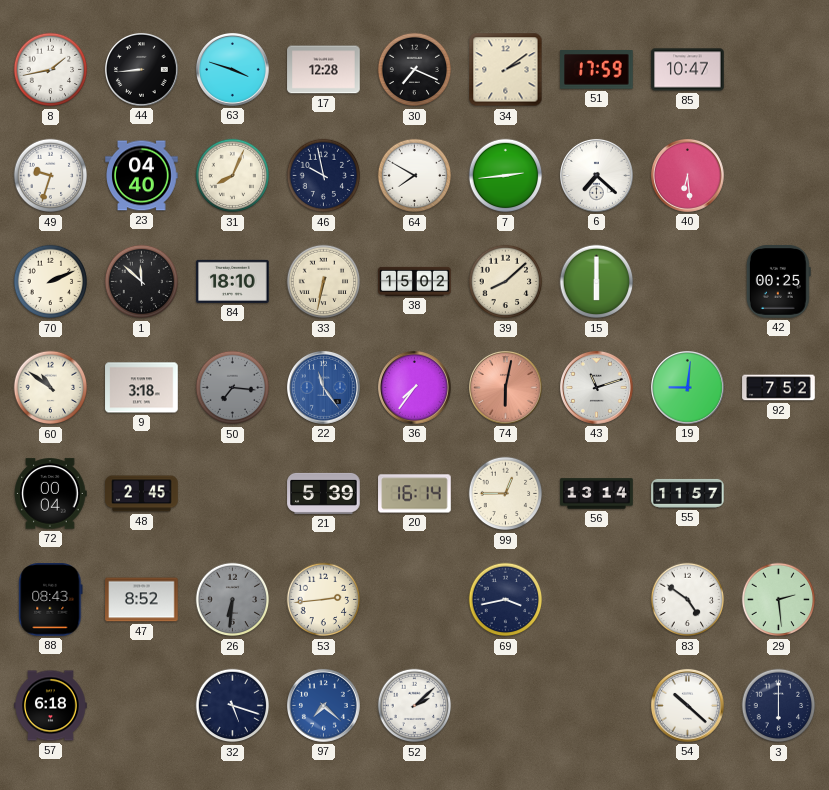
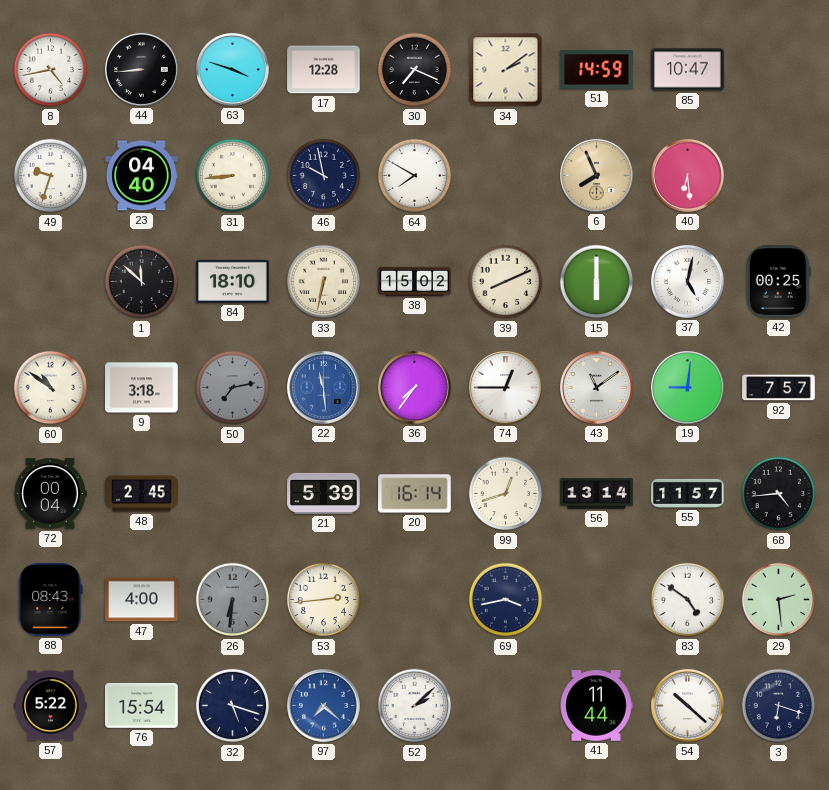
8: 1:43 -> 4:43
51: 17:59 -> 14:59
31: 8:04 -> 8:44
7: 2:44 -> none
6: 7:22 -> 7:56
6 dial: white -> champagne
70: 2:11 -> none
39: 8:08 -> 8:11
37: none -> 5:02
50: 7:16 -> 7:13
22: 11:24 -> 11:29
74: 6:02 -> 12:45
74 dial: salmon -> white
43: 11:12 -> 11:09
92: 7:52 -> 7:57
99: 12:45 -> 12:42
68: none -> 4:44
47: 8:52 -> 4:00
57: 6:18 -> 5:22
76: none -> 15:54
41: none -> 11:44
3: 6:00 -> 6:18
